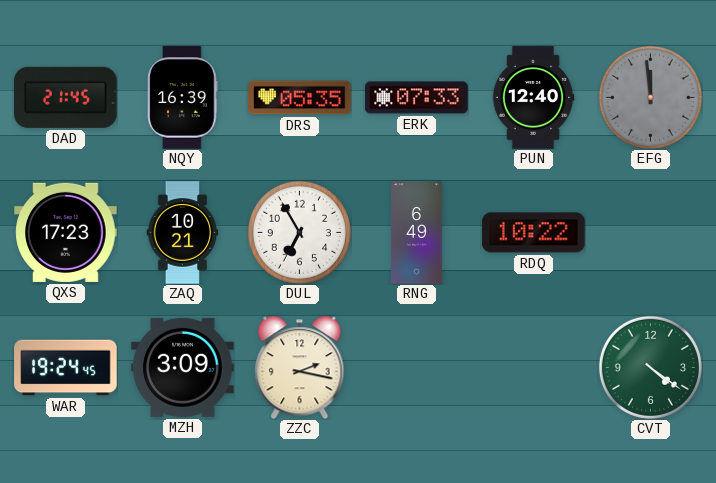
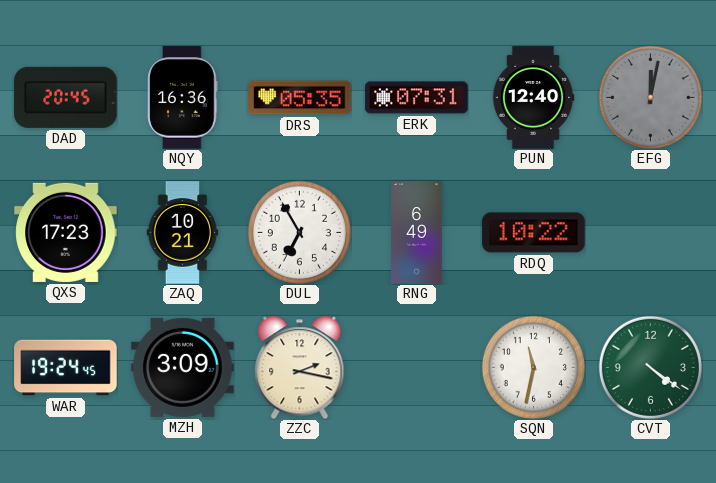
DAD: 21:45 -> 20:45
NQY: 16:39 -> 16:36
ERK: 07:33 -> 07:31
EFG: 11:59 -> 12:02
SQN: none -> 11:32
